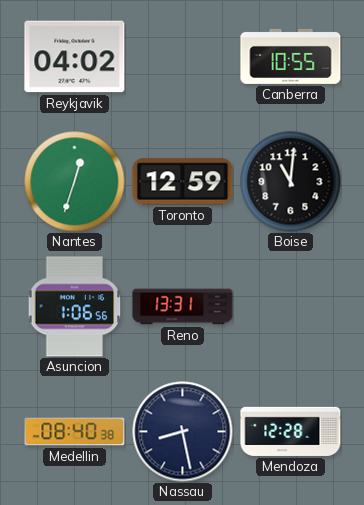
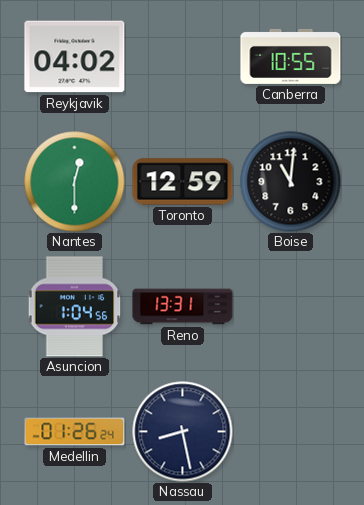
Nantes: 12:33 -> 12:30
Asuncion: 1:06 -> 1:04
Medellin: 08:40 -> 01:26
Mendoza: 12:28 -> none
